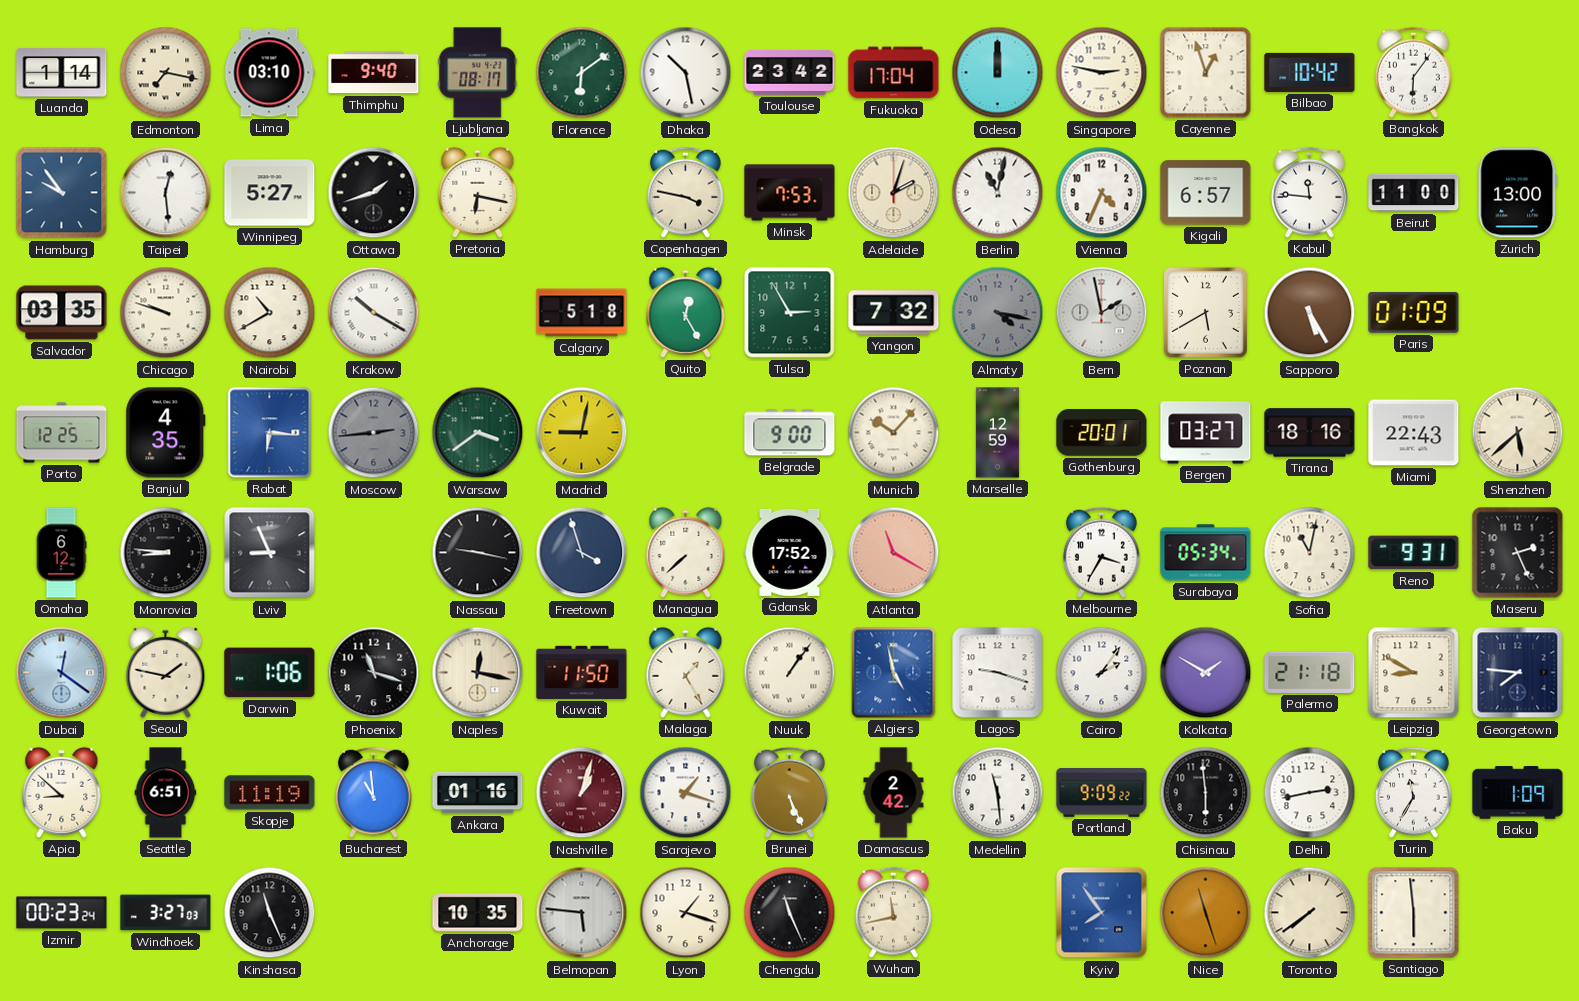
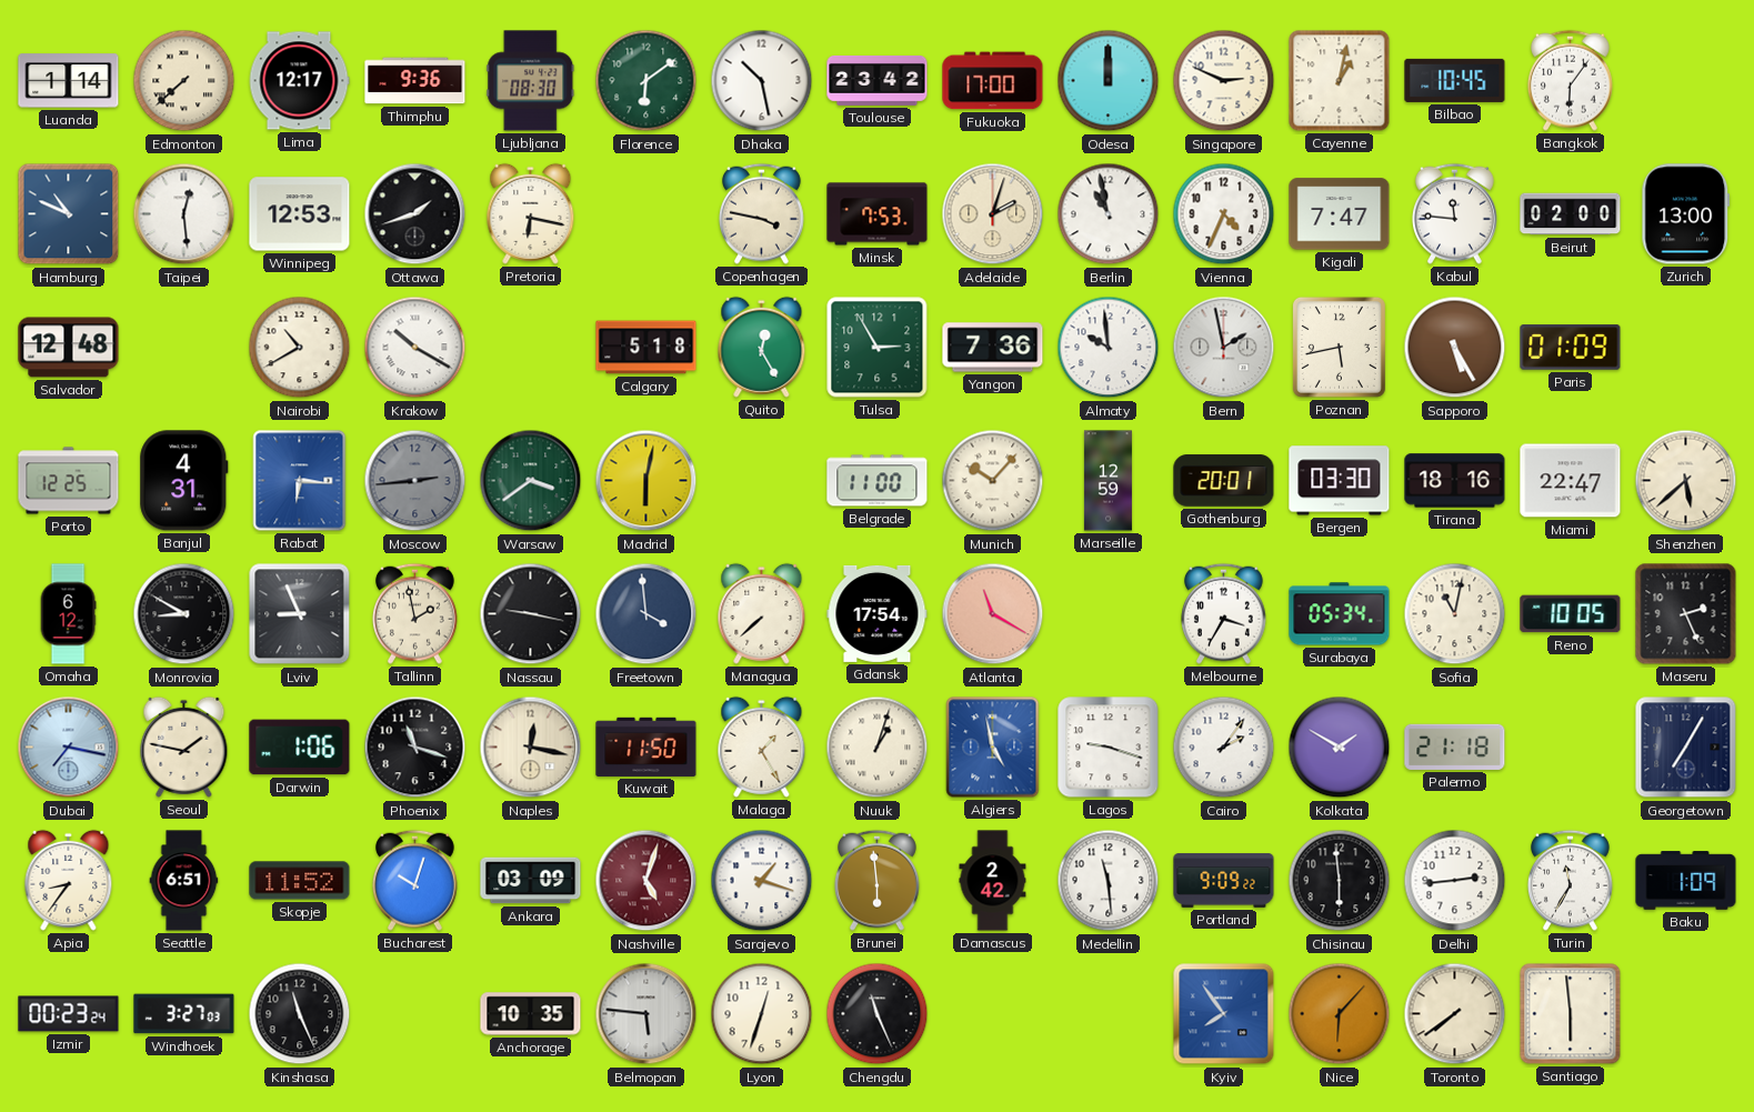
Edmonton: 7:17 -> 7:38
Lima: 03:10 -> 12:17
Thimphu: 9:40 -> 9:36
Ljubljana: 08:17 -> 08:30
Fukuoka: 17:04 -> 17:00
Singapore: 2:47 -> 2:49
Cayenne: 12:57 -> 1:02
Bilbao: 10:42 -> 10:45
Hamburg: 9:54 -> 10:49
Winnipeg: 5:27 -> 12:53
Berlin: 11:02 -> 10:58
Kigali: 6:57 -> 7:47
Beirut: 11:00 -> 02:00
Salvador: 03:35 -> 12:48
Chicago: 9:48 -> none
Yangon: 7:32 -> 7:36
Almaty: 4:17 -> 9:59
Almaty dial: grey -> white
Poznan: 5:40 -> 5:43
Banjul: 4:35 -> 4:31
Madrid: 9:02 -> 6:02
Belgrade: 9:00 -> 11:00
Bergen: 03:27 -> 03:30
Miami: 22:43 -> 22:47
Monrovia: 8:46 -> 8:50
Tallinn: none -> 1:58
Freetown: 3:57 -> 3:59
Gdansk: 17:52 -> 17:54
Reno: 9:31 -> 10:05
Dubai: 12:21 -> 7:17
Nuuk: 1:06 -> 1:03
Leipzig: 8:50 -> none
Georgetown: 7:46 -> 7:05
Apia: 8:52 -> 8:36
Skopje: 11:19 -> 11:52
Bucharest: 10:59 -> 10:03
Ankara: 01:16 -> 03:09
Nashville: 1:03 -> 5:03
Brunei: 5:26 -> 5:59
Delhi: 2:43 -> 2:44
Lyon: 1:18 -> 12:33
Wuhan: 11:43 -> none
Nice: 11:27 -> 6:07
